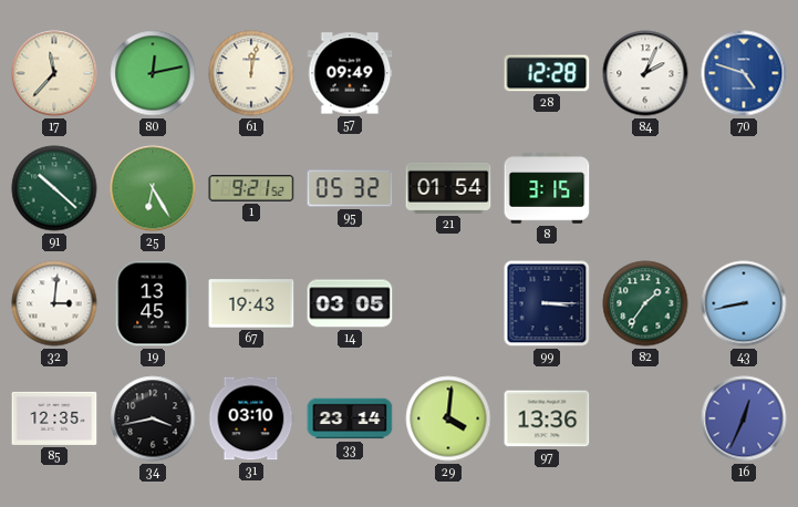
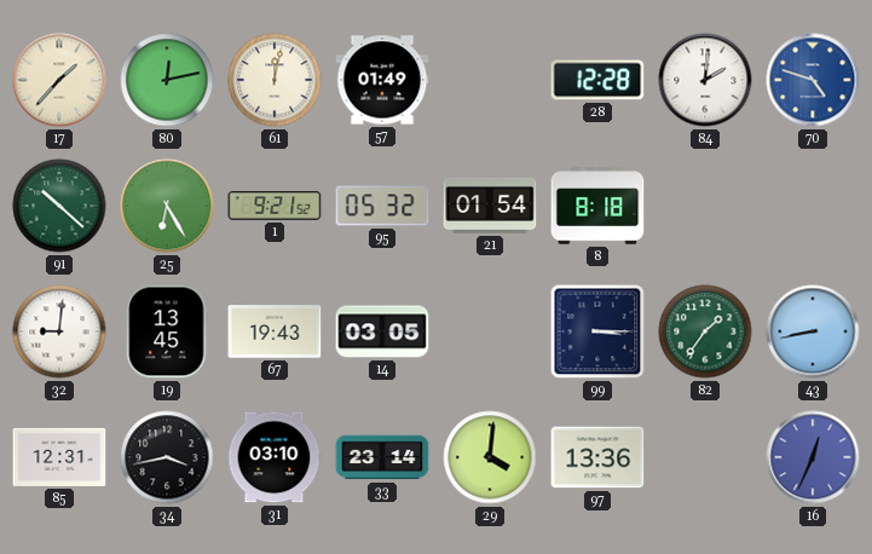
17: 11:37 -> 1:37
57: 09:49 -> 01:49
84: 2:04 -> 2:01
8: 3:15 -> 8:18
32: 3:01 -> 9:01
85: 12:35 -> 12:31
